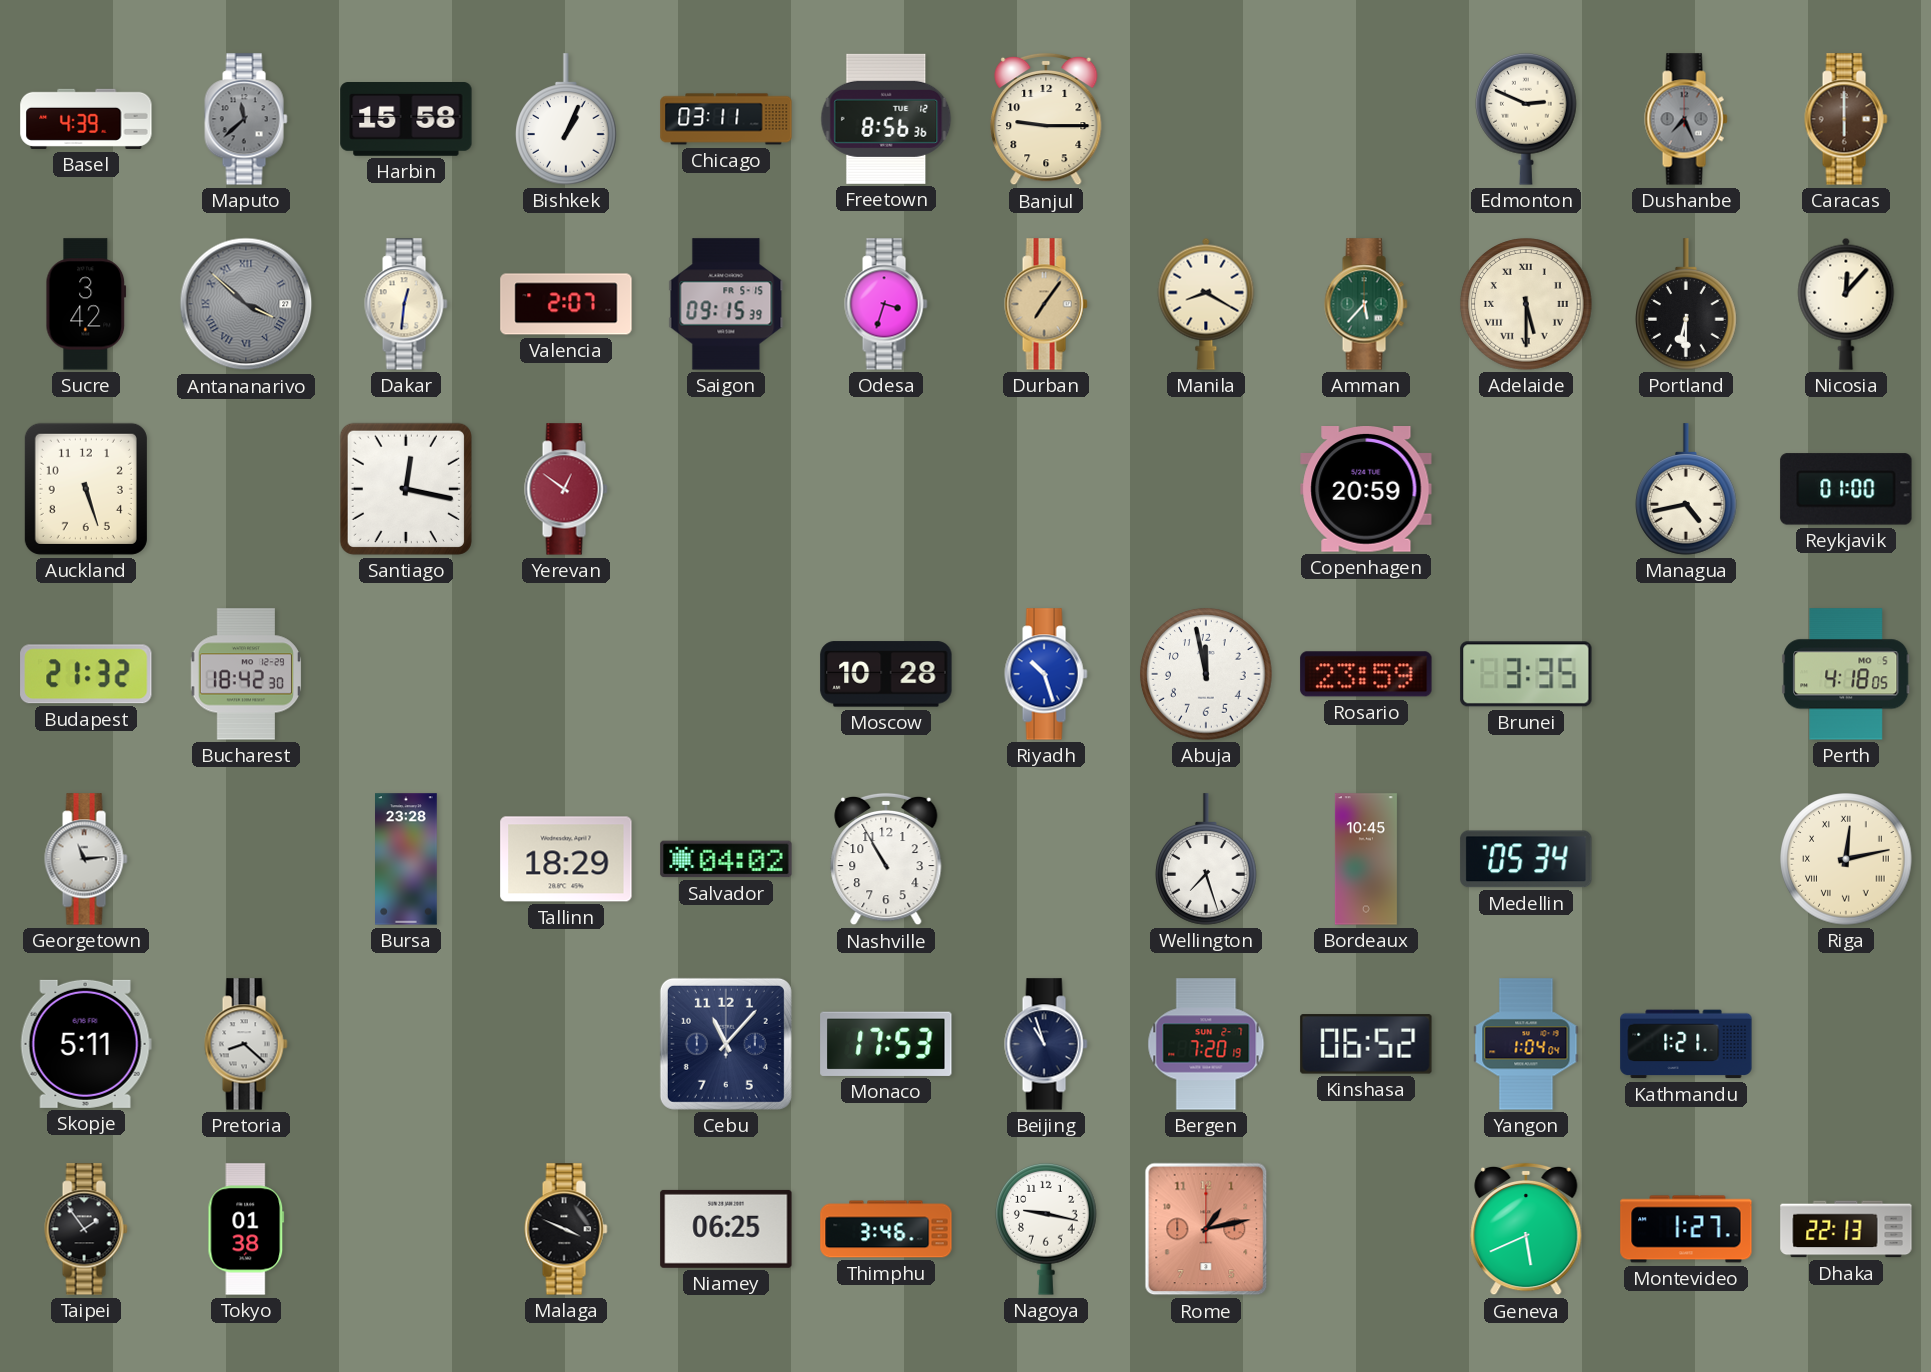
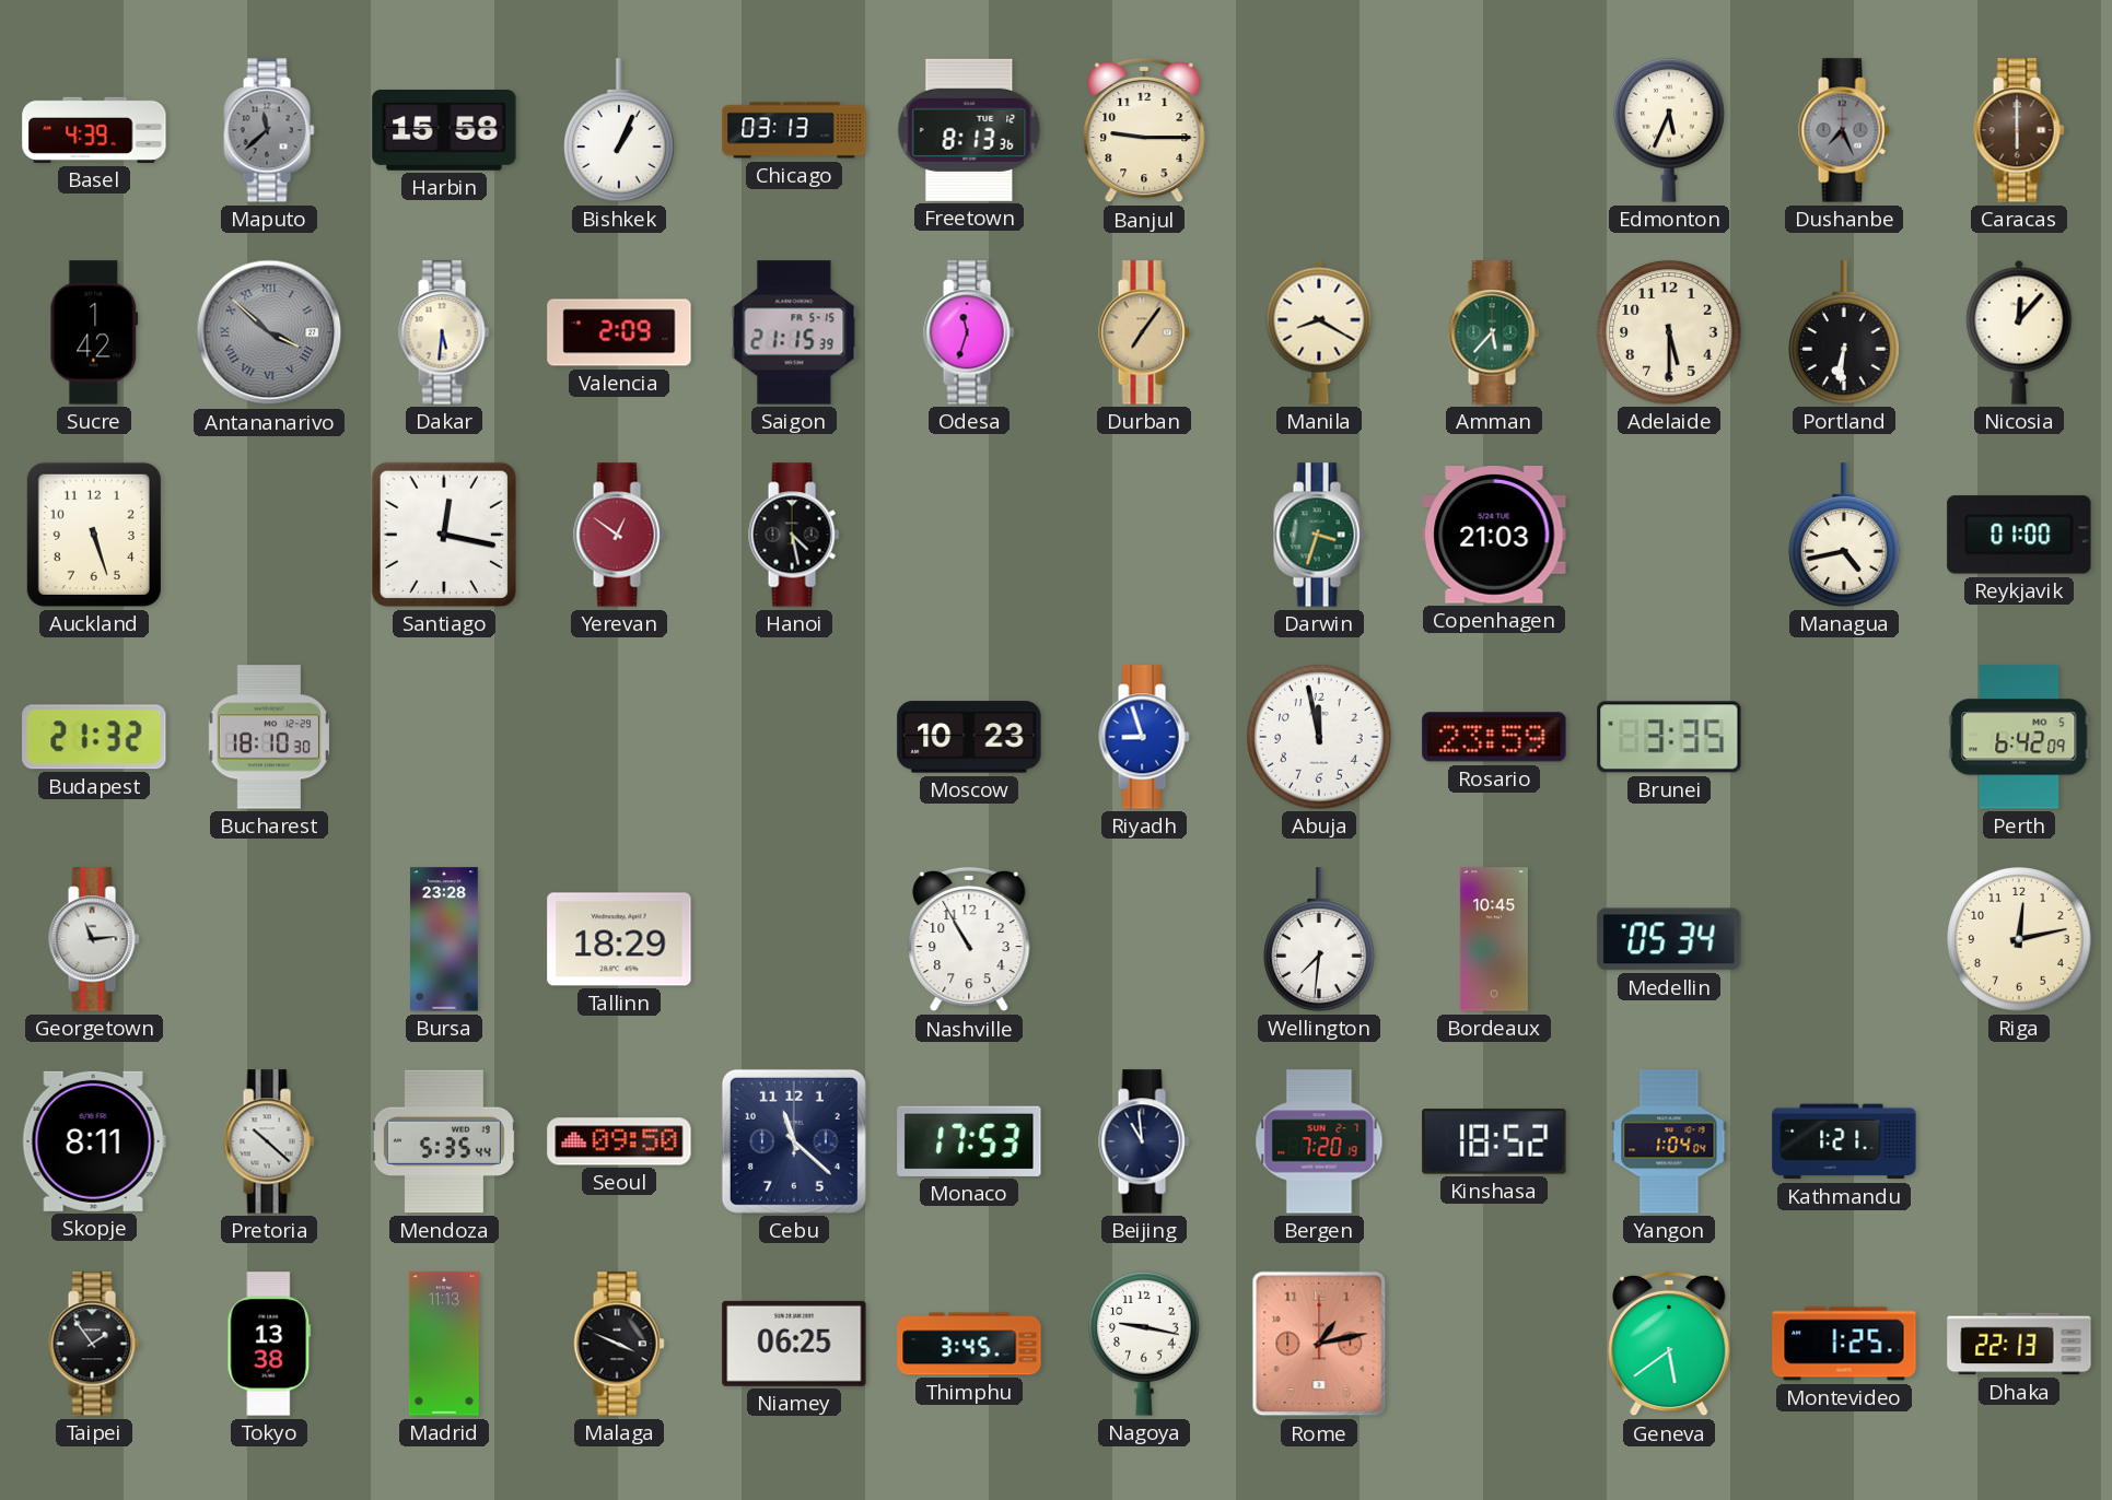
Chicago: 03:11 -> 03:13
Freetown: 8:56 -> 8:13
Edmonton: 2:49 -> 5:34
Sucre: 3:42 -> 1:42
Dakar: 12:31 -> 5:31
Valencia: 2:07 -> 2:09
Saigon: 09:15 -> 21:15
Odesa: 3:33 -> 11:33
Adelaide numerals: Roman -> Arabic
Portland: 6:30 -> 6:31
Hanoi: none -> 4:28
Darwin: none -> 3:33
Copenhagen: 20:59 -> 21:03
Bucharest: 18:42 -> 18:10
Moscow: 10:28 -> 10:23
Riyadh: 10:27 -> 8:57
Perth: 4:18 -> 6:42
Salvador: 04:02 -> none
Wellington: 7:27 -> 7:31
Riga numerals: Roman -> Arabic
Skopje: 5:11 -> 8:11
Pretoria: 8:22 -> 10:22
Mendoza: none -> 5:35
Seoul: none -> 09:50
Cebu: 11:07 -> 11:22
Beijing: 10:57 -> 10:59
Kinshasa: 06:52 -> 18:52
Tokyo: 01:38 -> 13:38
Madrid: none -> 11:13
Thimphu: 3:46 -> 3:45
Geneva: 5:41 -> 5:39
Montevideo: 1:27 -> 1:25
